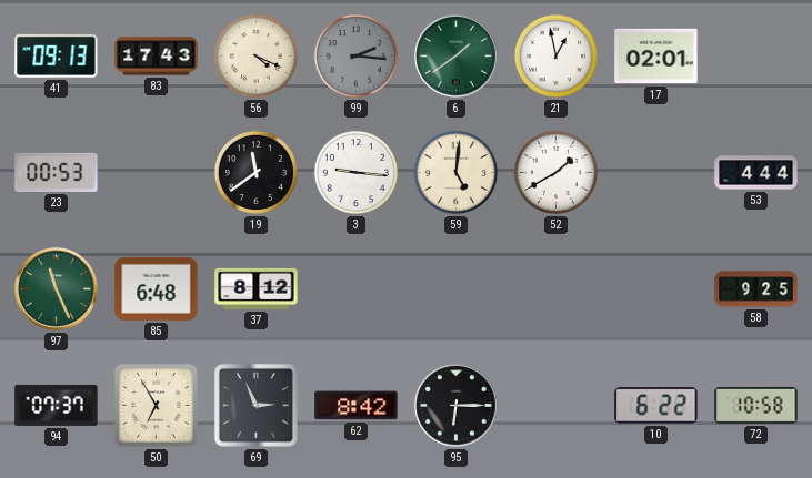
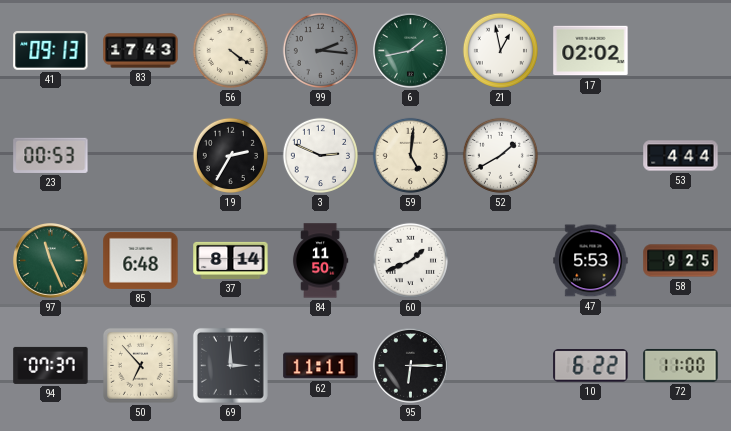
56: 4:19 -> 4:21
6: 1:39 -> 1:43
17: 02:01 -> 02:02
19: 11:39 -> 2:35
3: 9:16 -> 2:49
37: 8:12 -> 8:14
84: none -> 11:50
60: none -> 1:41
47: none -> 5:53
50: 6:55 -> 6:53
69: 2:56 -> 3:00
62: 8:42 -> 11:11
72: 10:58 -> 11:00
